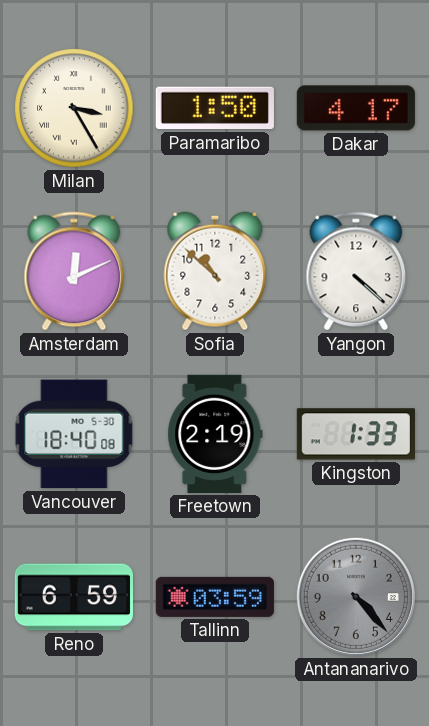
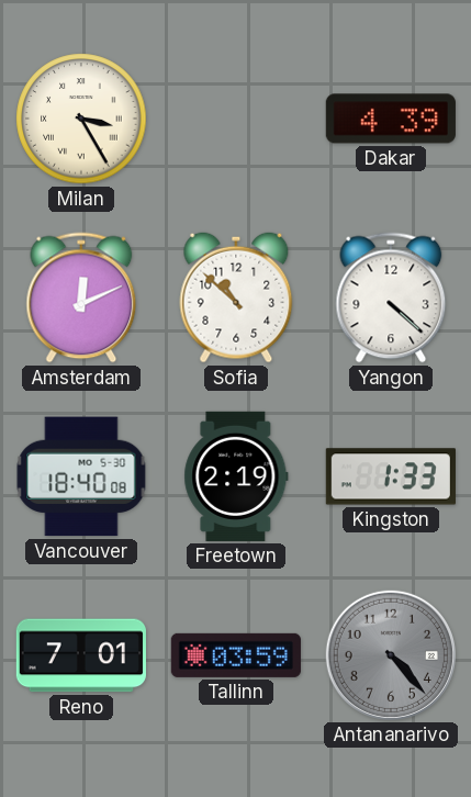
Paramaribo: 1:50 -> none
Dakar: 4:17 -> 4:39
Reno: 6:59 -> 7:01
